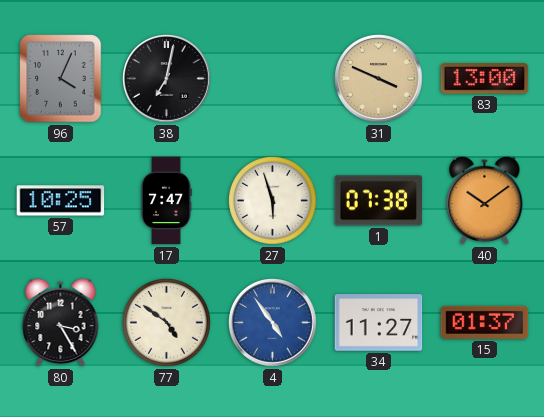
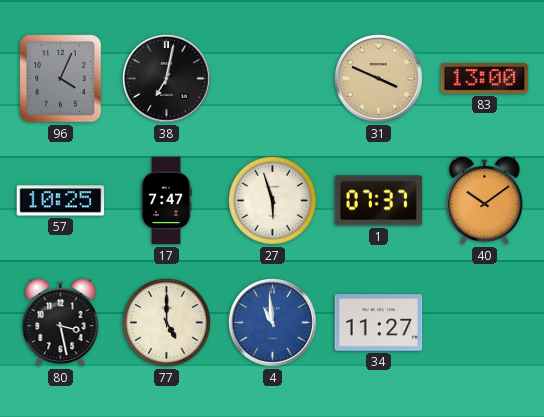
1: 07:38 -> 07:37
80: 3:25 -> 3:28
77: 4:51 -> 5:00
4: 4:54 -> 10:59
15: 01:37 -> none
